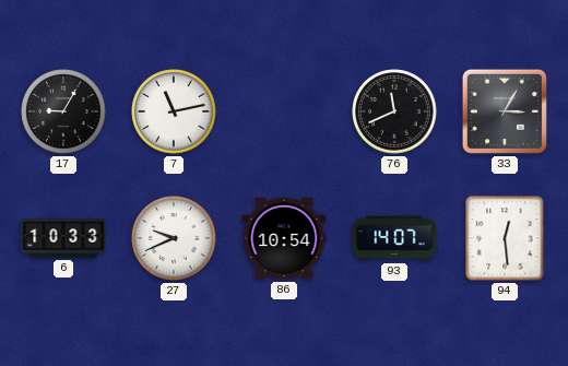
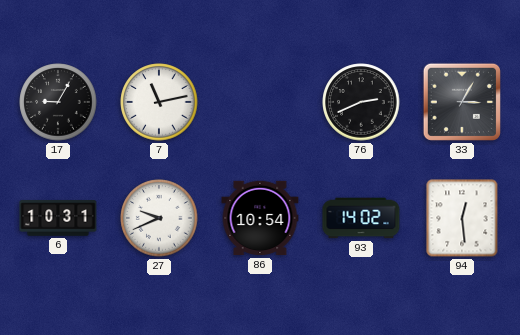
76: 11:41 -> 2:41
6: 10:33 -> 10:31
93: 14:07 -> 14:02
